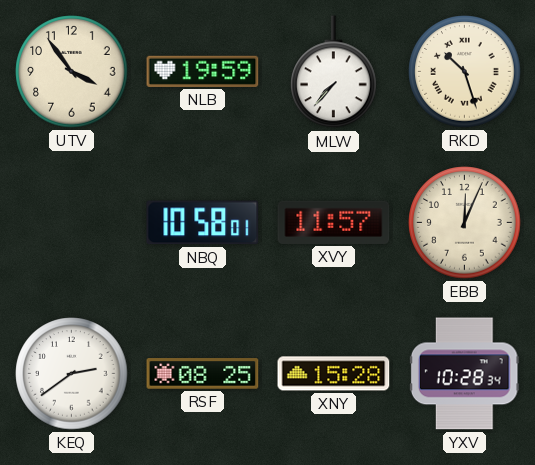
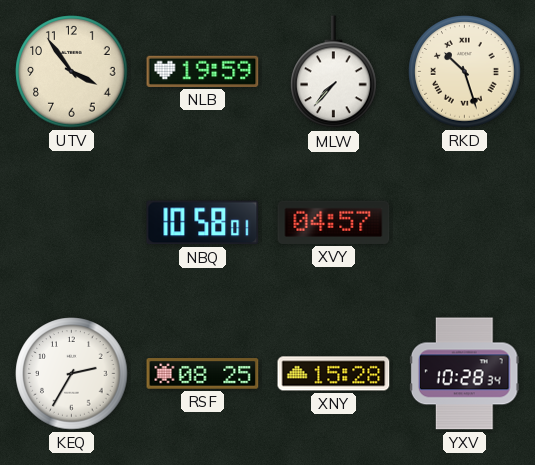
XVY: 11:57 -> 04:57
EBB: 12:04 -> none
KEQ: 2:39 -> 2:35
